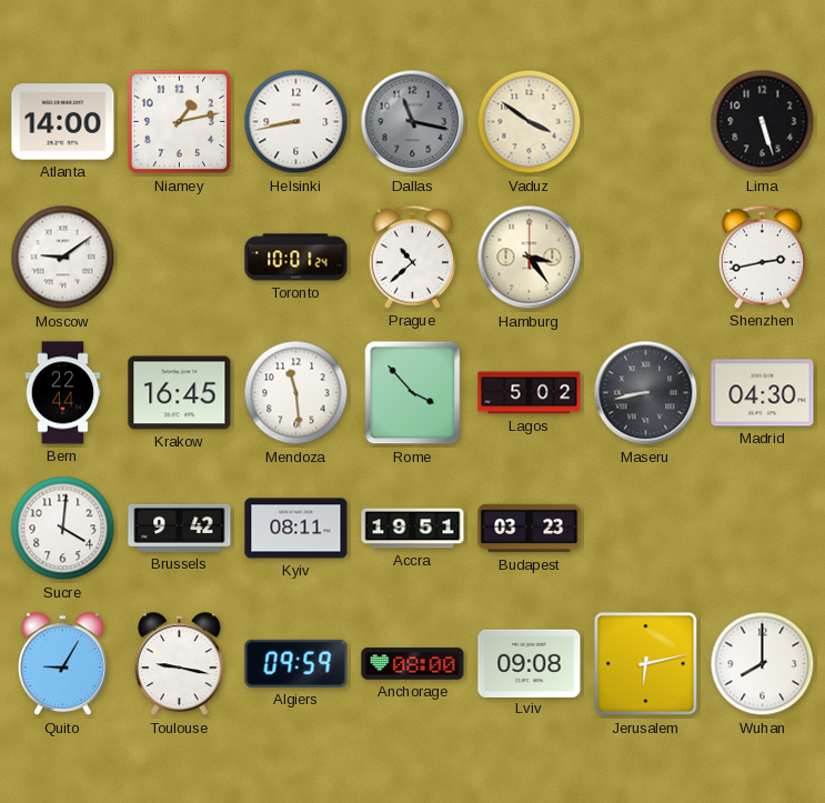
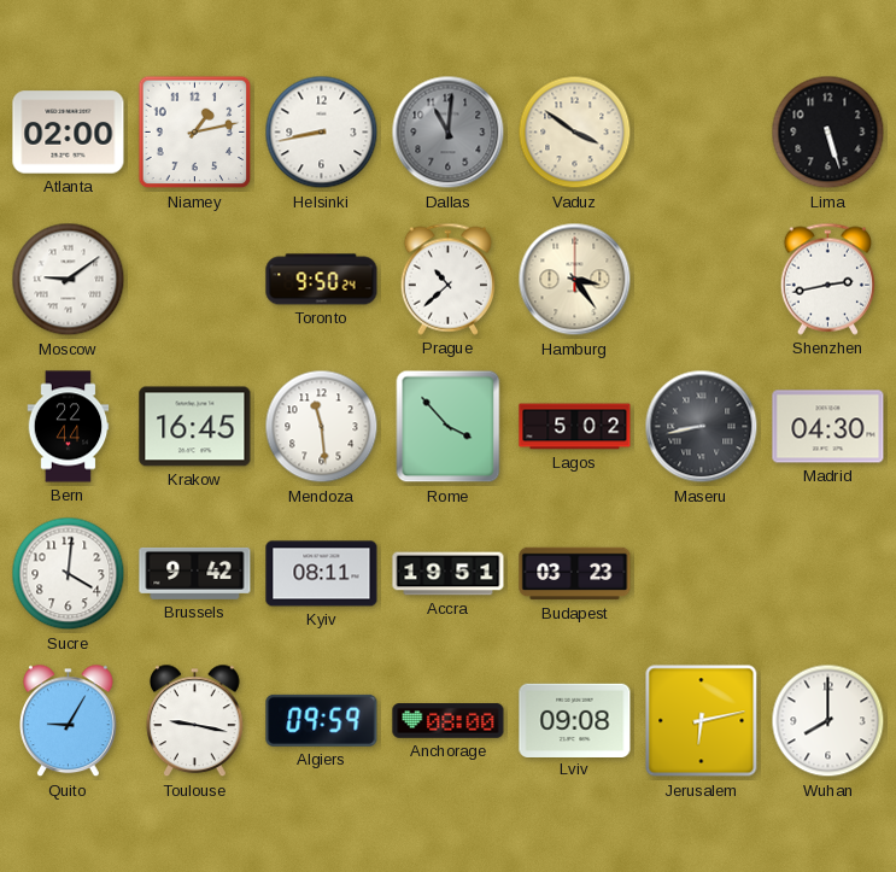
Atlanta: 14:00 -> 02:00
Dallas: 11:17 -> 11:01
Toronto: 10:01 -> 9:50
